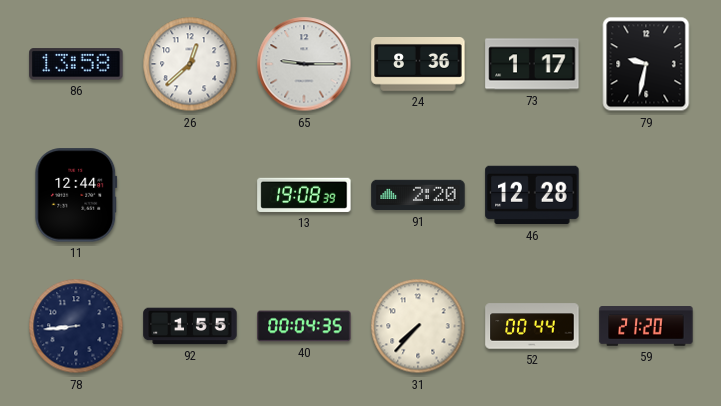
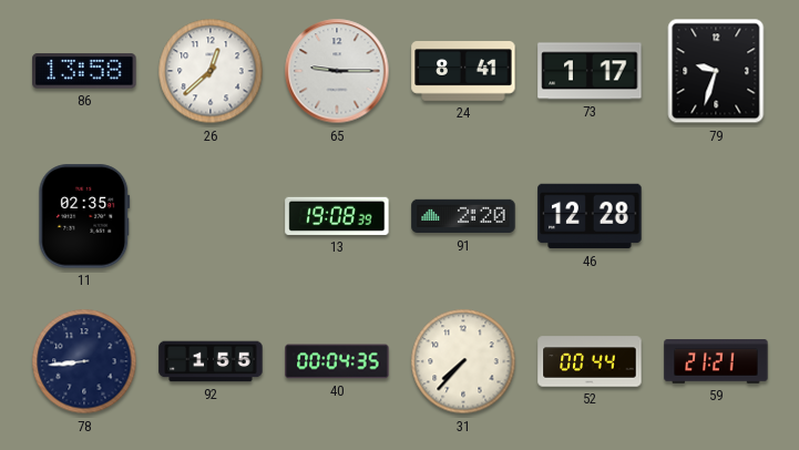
24: 8:36 -> 8:41
79: 9:32 -> 9:33
11: 12:44 -> 02:35
59: 21:20 -> 21:21
